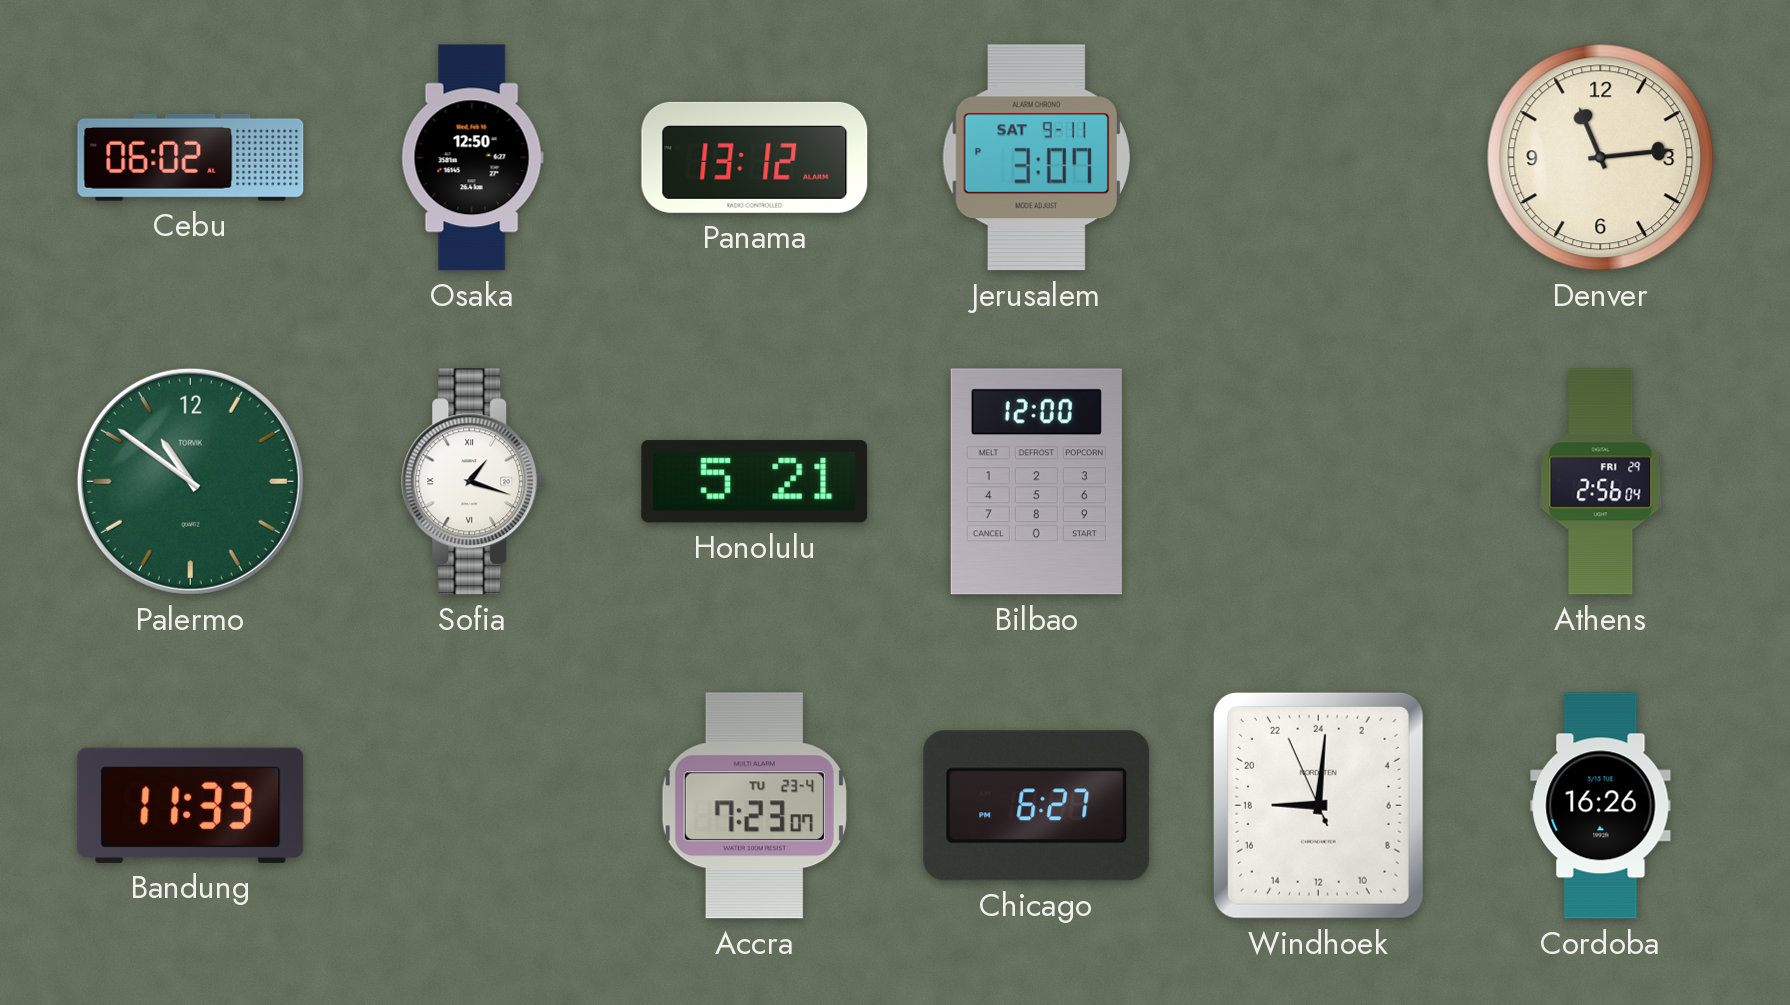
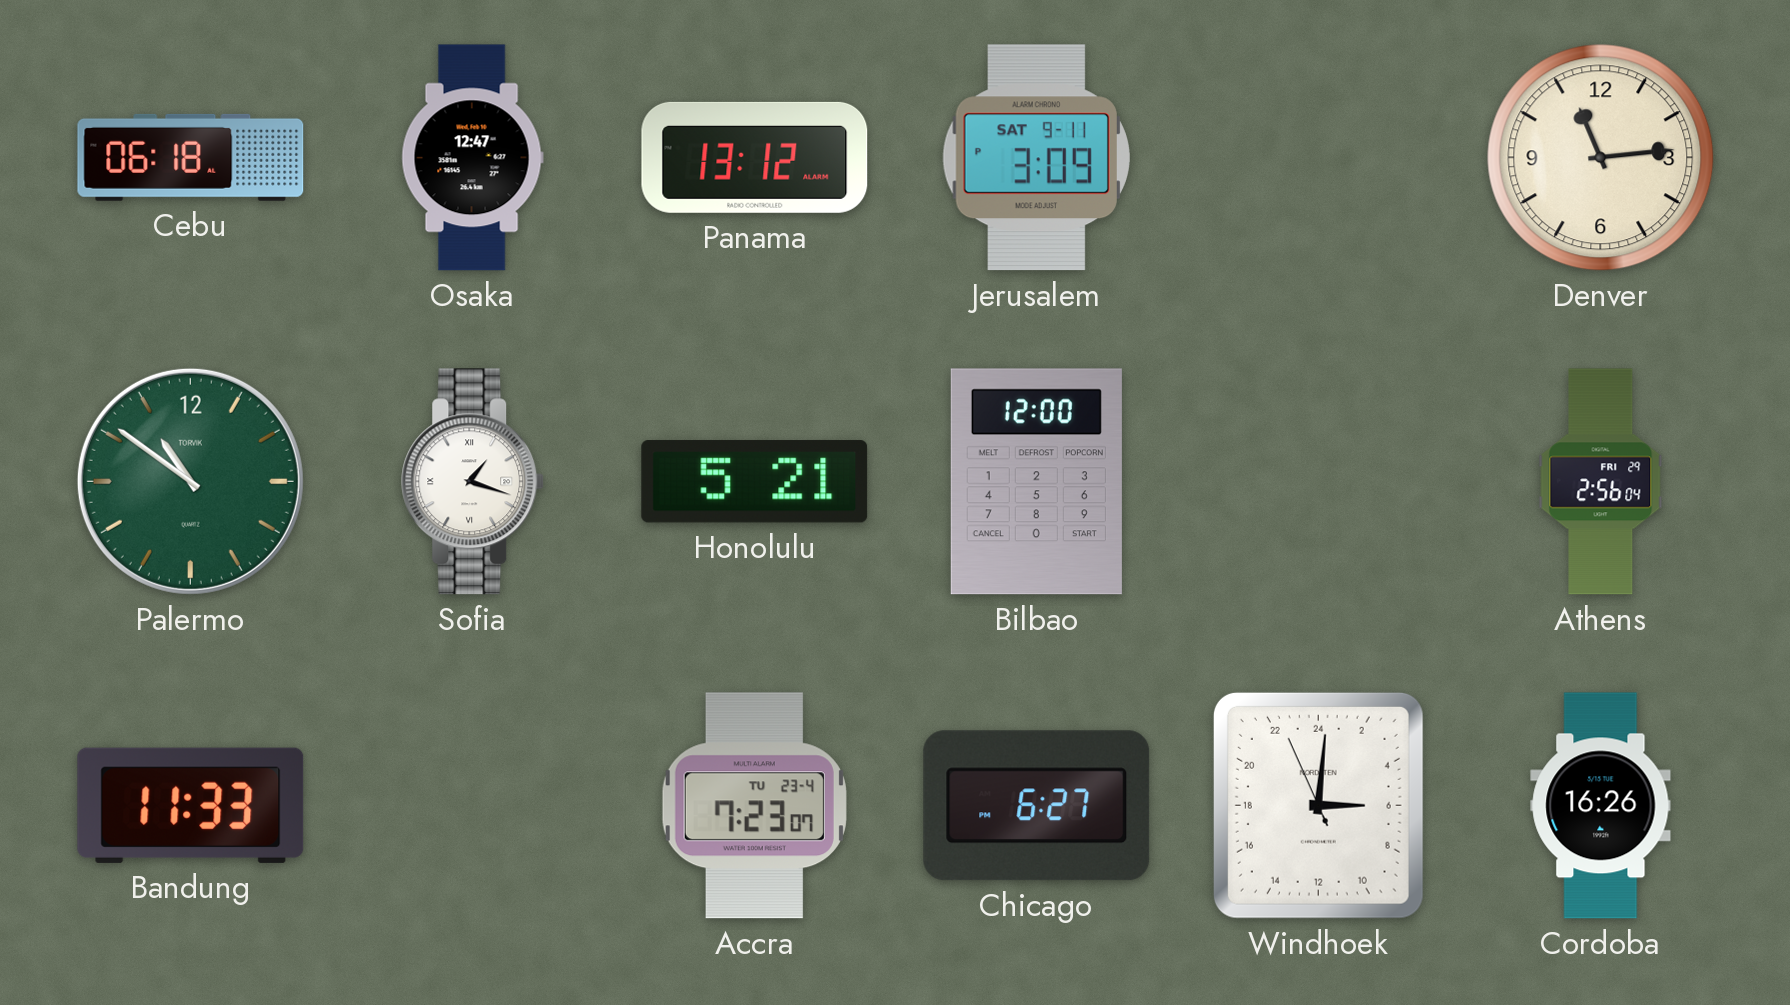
Cebu: 06:02 -> 06:18
Osaka: 12:50 -> 12:47
Jerusalem: 3:07 -> 3:09
Windhoek: 18:00 -> 6:00
